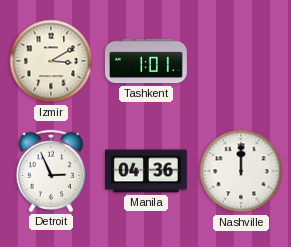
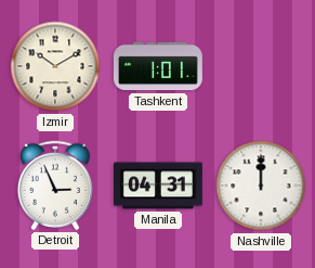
Izmir: 3:10 -> 10:10
Manila: 04:36 -> 04:31
